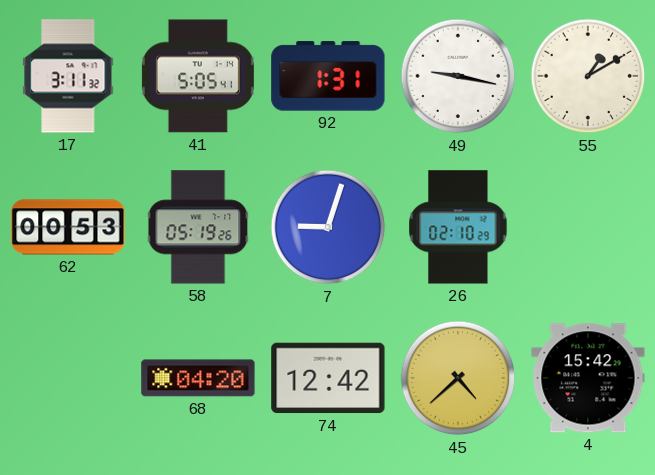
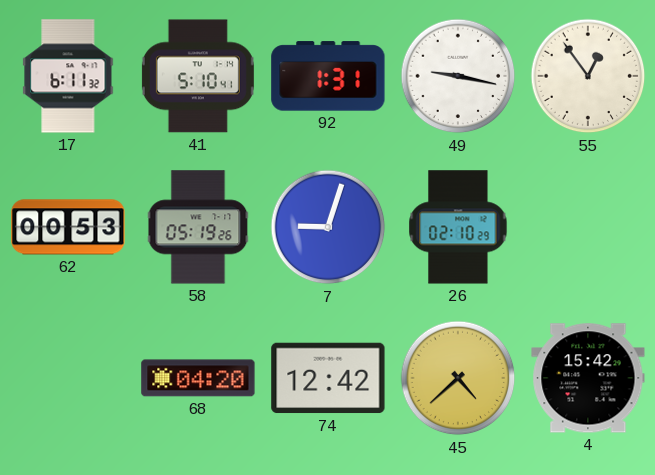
17: 3:11 -> 6:11
41: 5:05 -> 5:10
55: 1:10 -> 12:54
